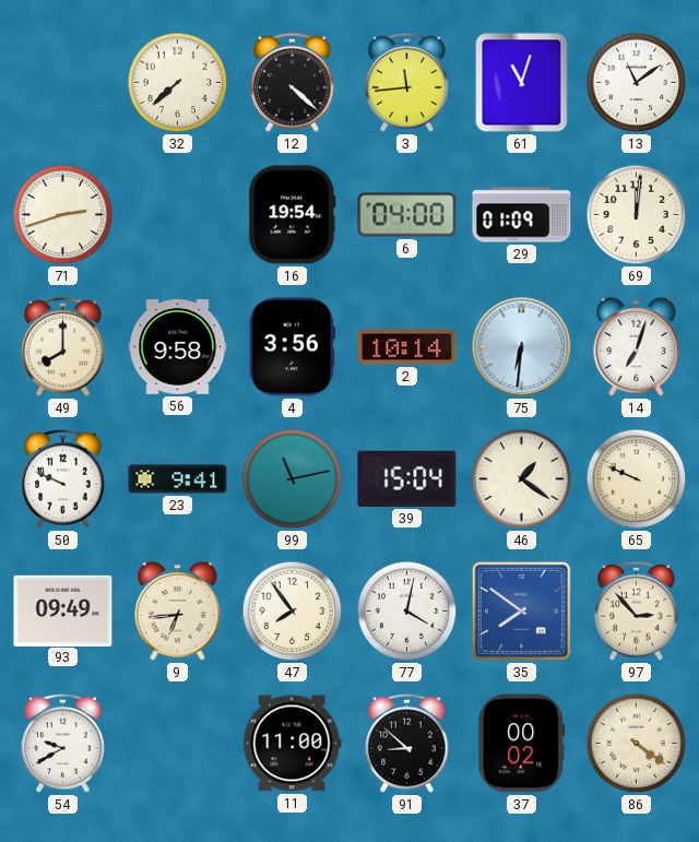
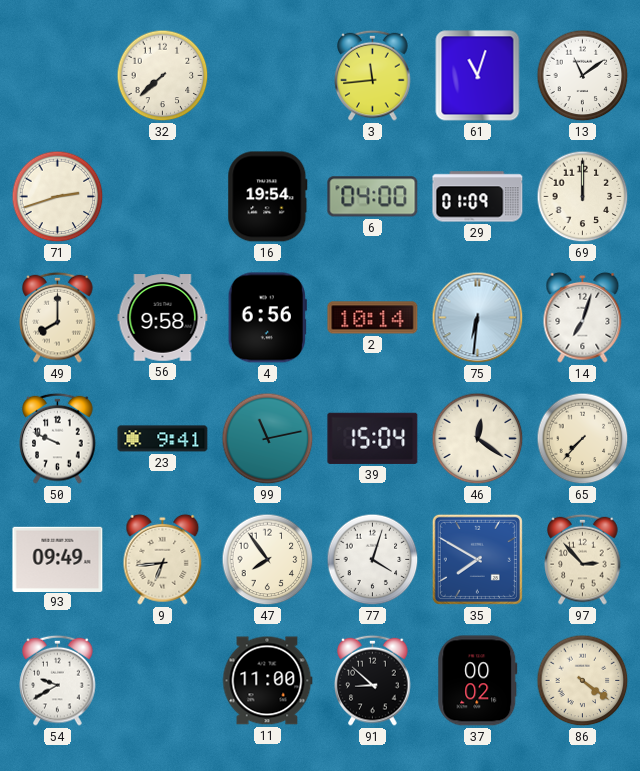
12: 4:22 -> none
69: 12:01 -> 12:00
4: 3:56 -> 6:56
46: 1:21 -> 12:21
65: 9:49 -> 7:37
77: 4:02 -> 4:03
35: 7:51 -> 7:50
